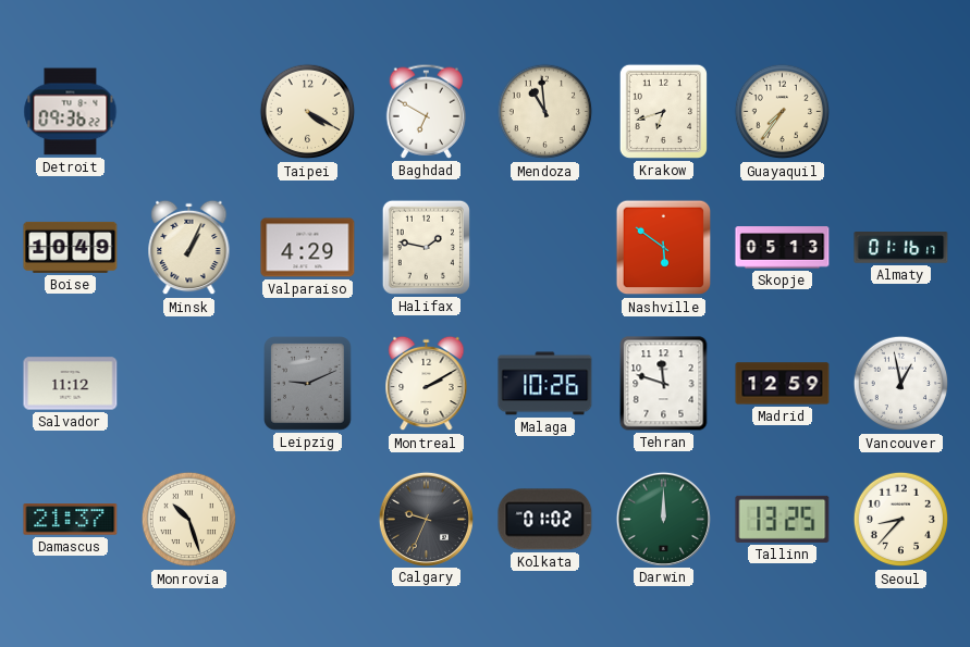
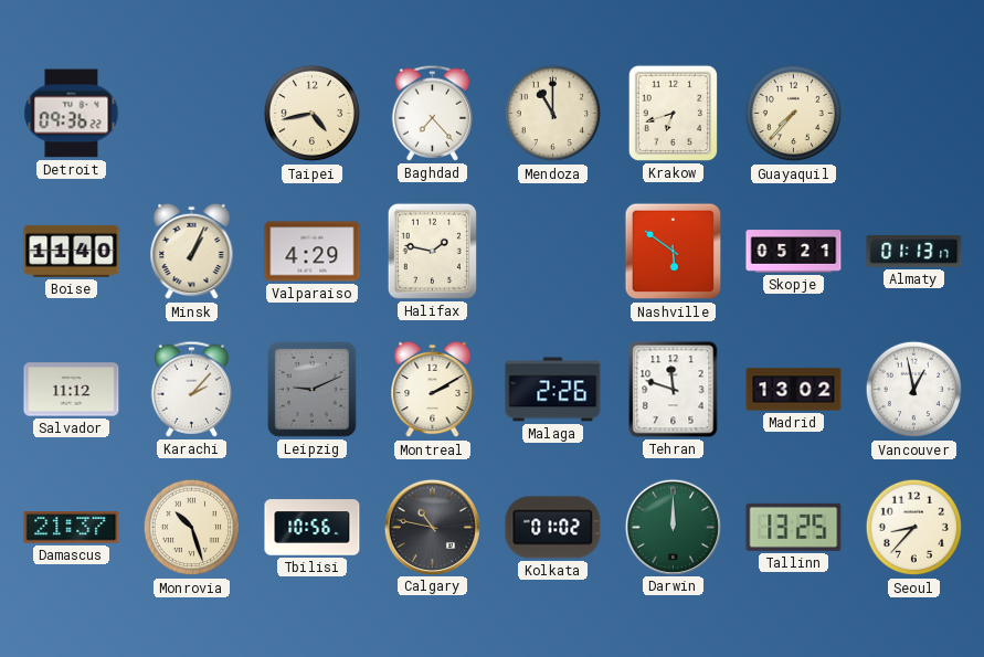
Taipei: 4:20 -> 4:43
Baghdad: 6:50 -> 7:23
Mendoza: 10:59 -> 11:00
Guayaquil: 7:36 -> 7:37
Boise: 10:49 -> 11:40
Skopje: 05:13 -> 05:21
Almaty: 01:16 -> 01:13
Karachi: none -> 2:07
Malaga: 10:26 -> 2:26
Madrid: 12:59 -> 13:02
Tbilisi: none -> 10:56
Calgary: 9:34 -> 10:47
